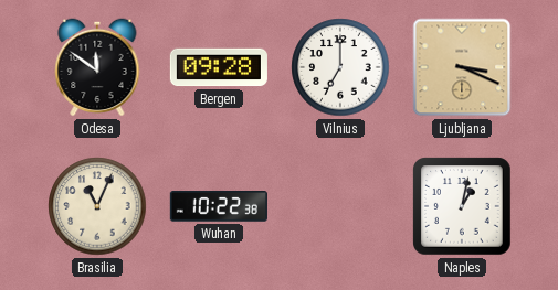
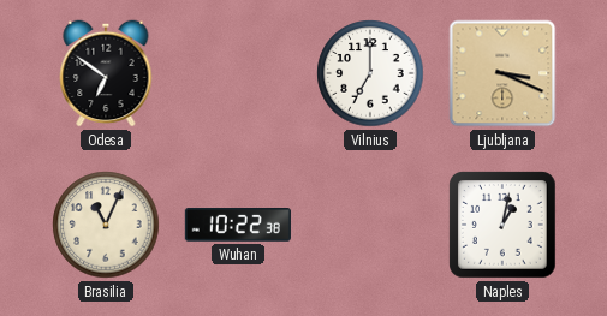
Odesa: 11:51 -> 6:51
Bergen: 09:28 -> none
